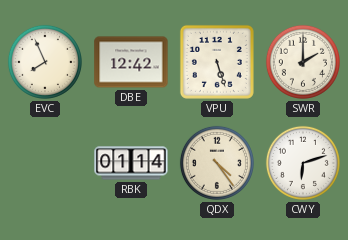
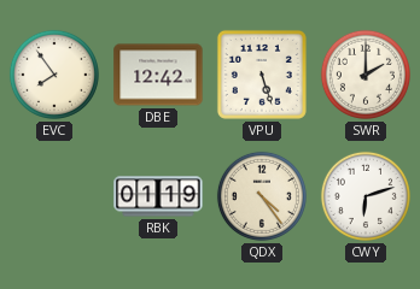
EVC: 7:56 -> 7:54
RBK: 01:14 -> 01:19
